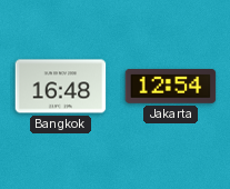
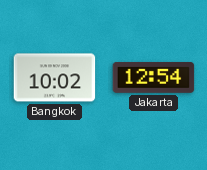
Bangkok: 16:48 -> 10:02
